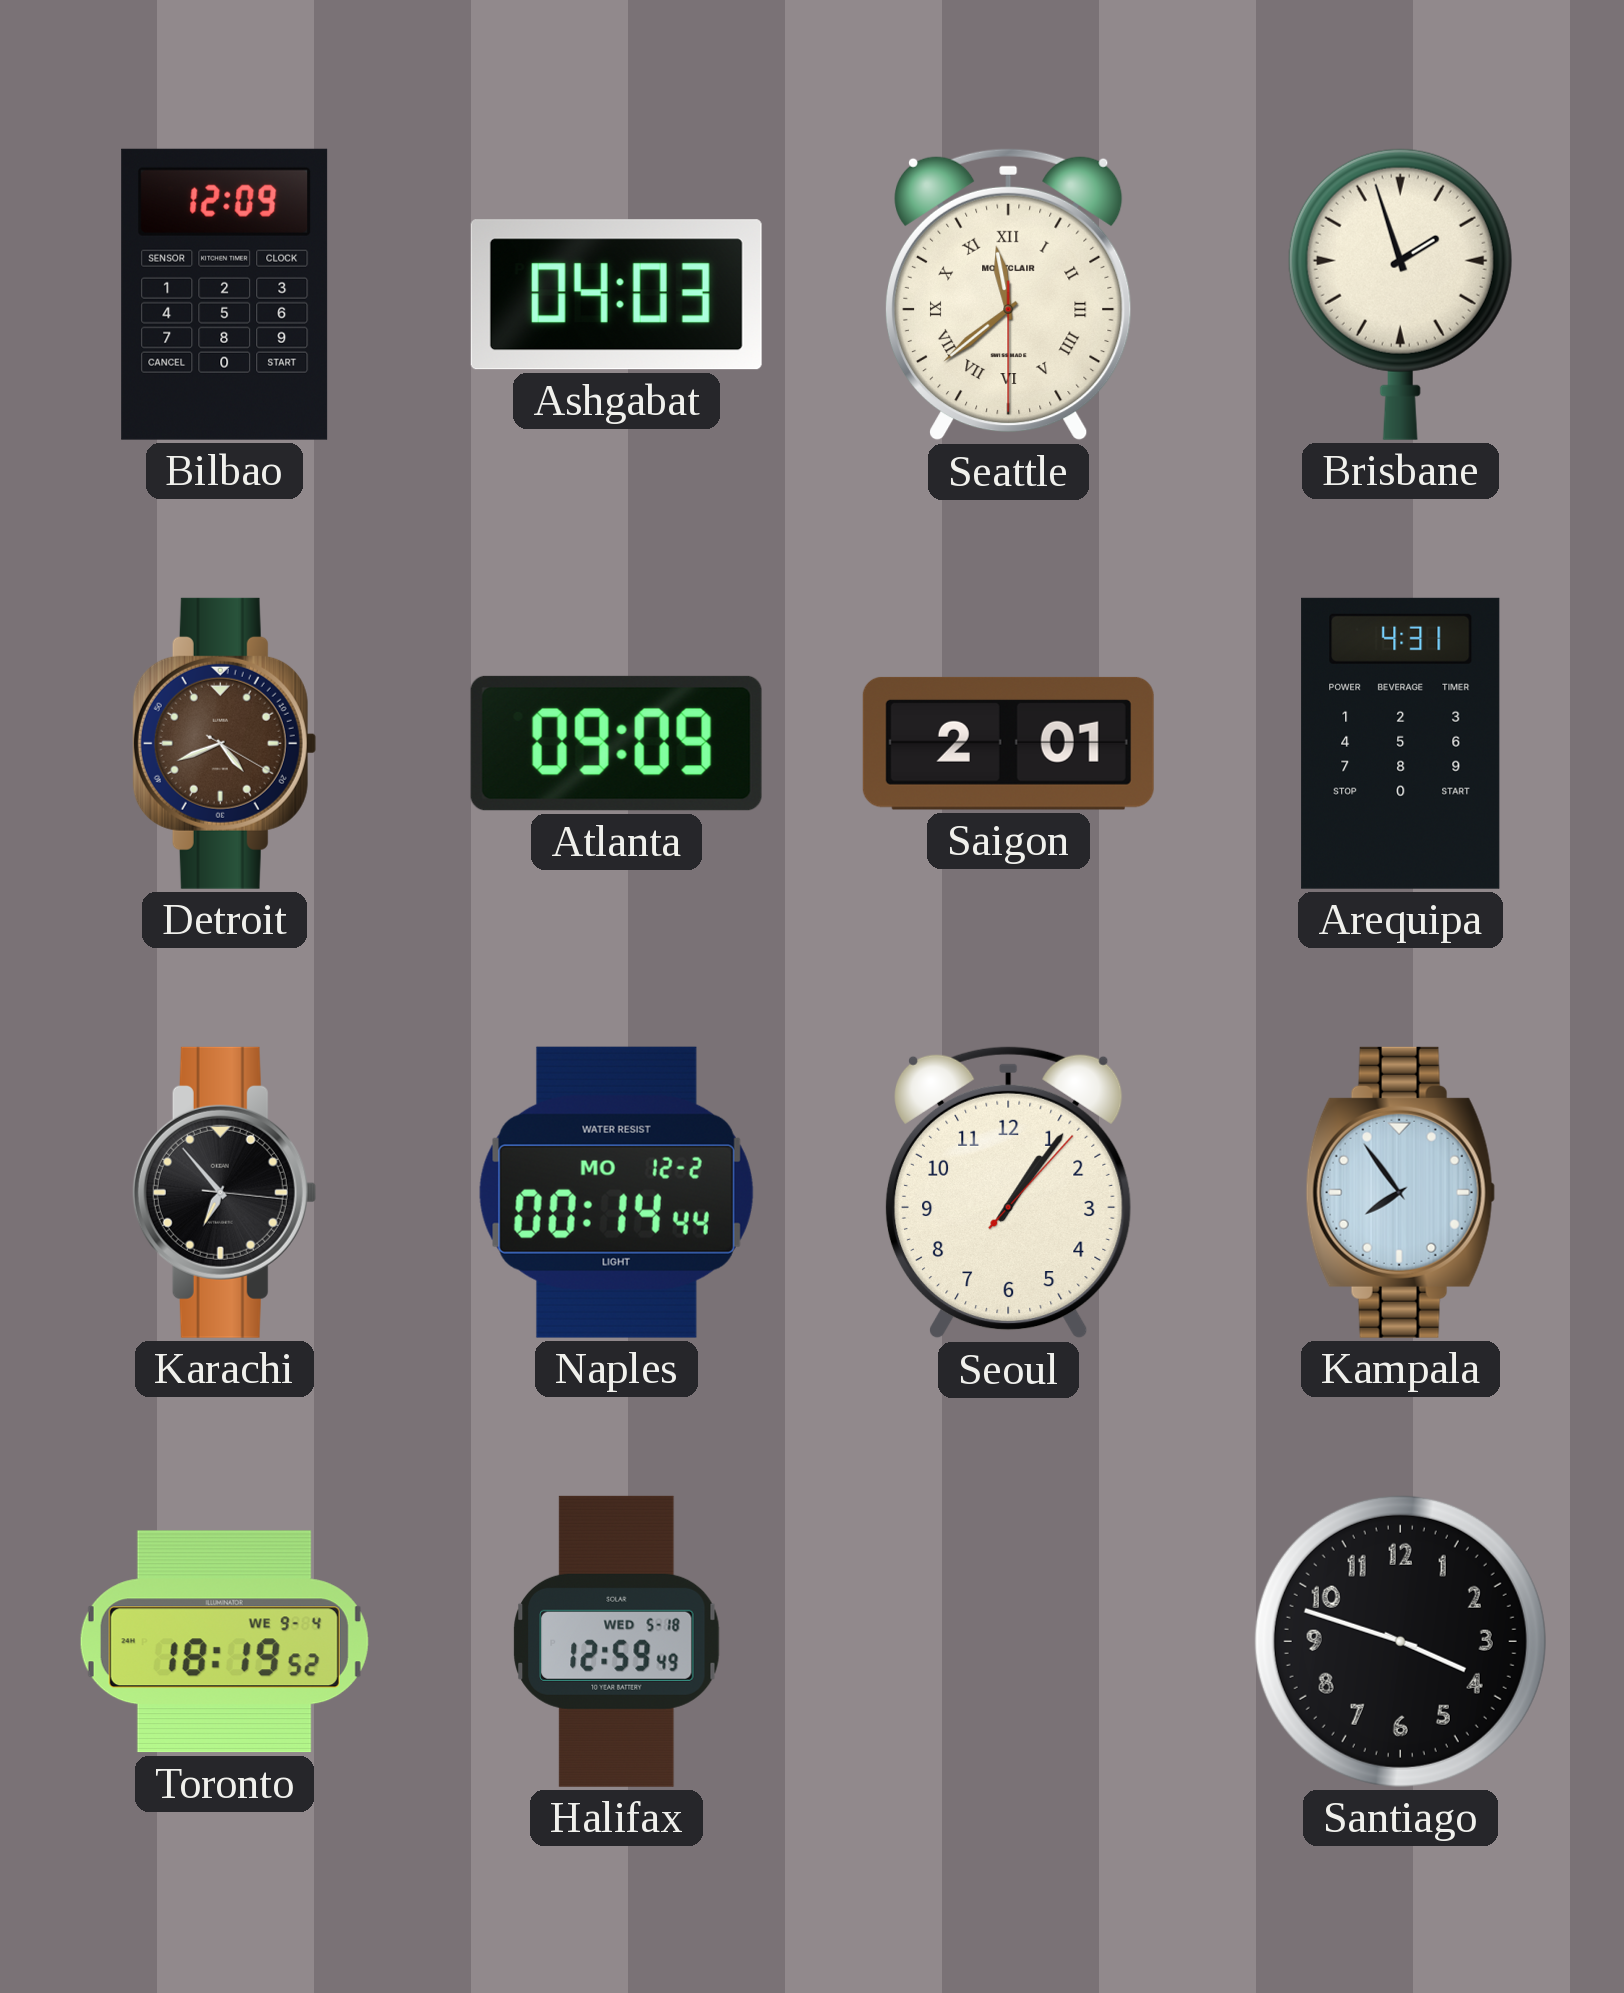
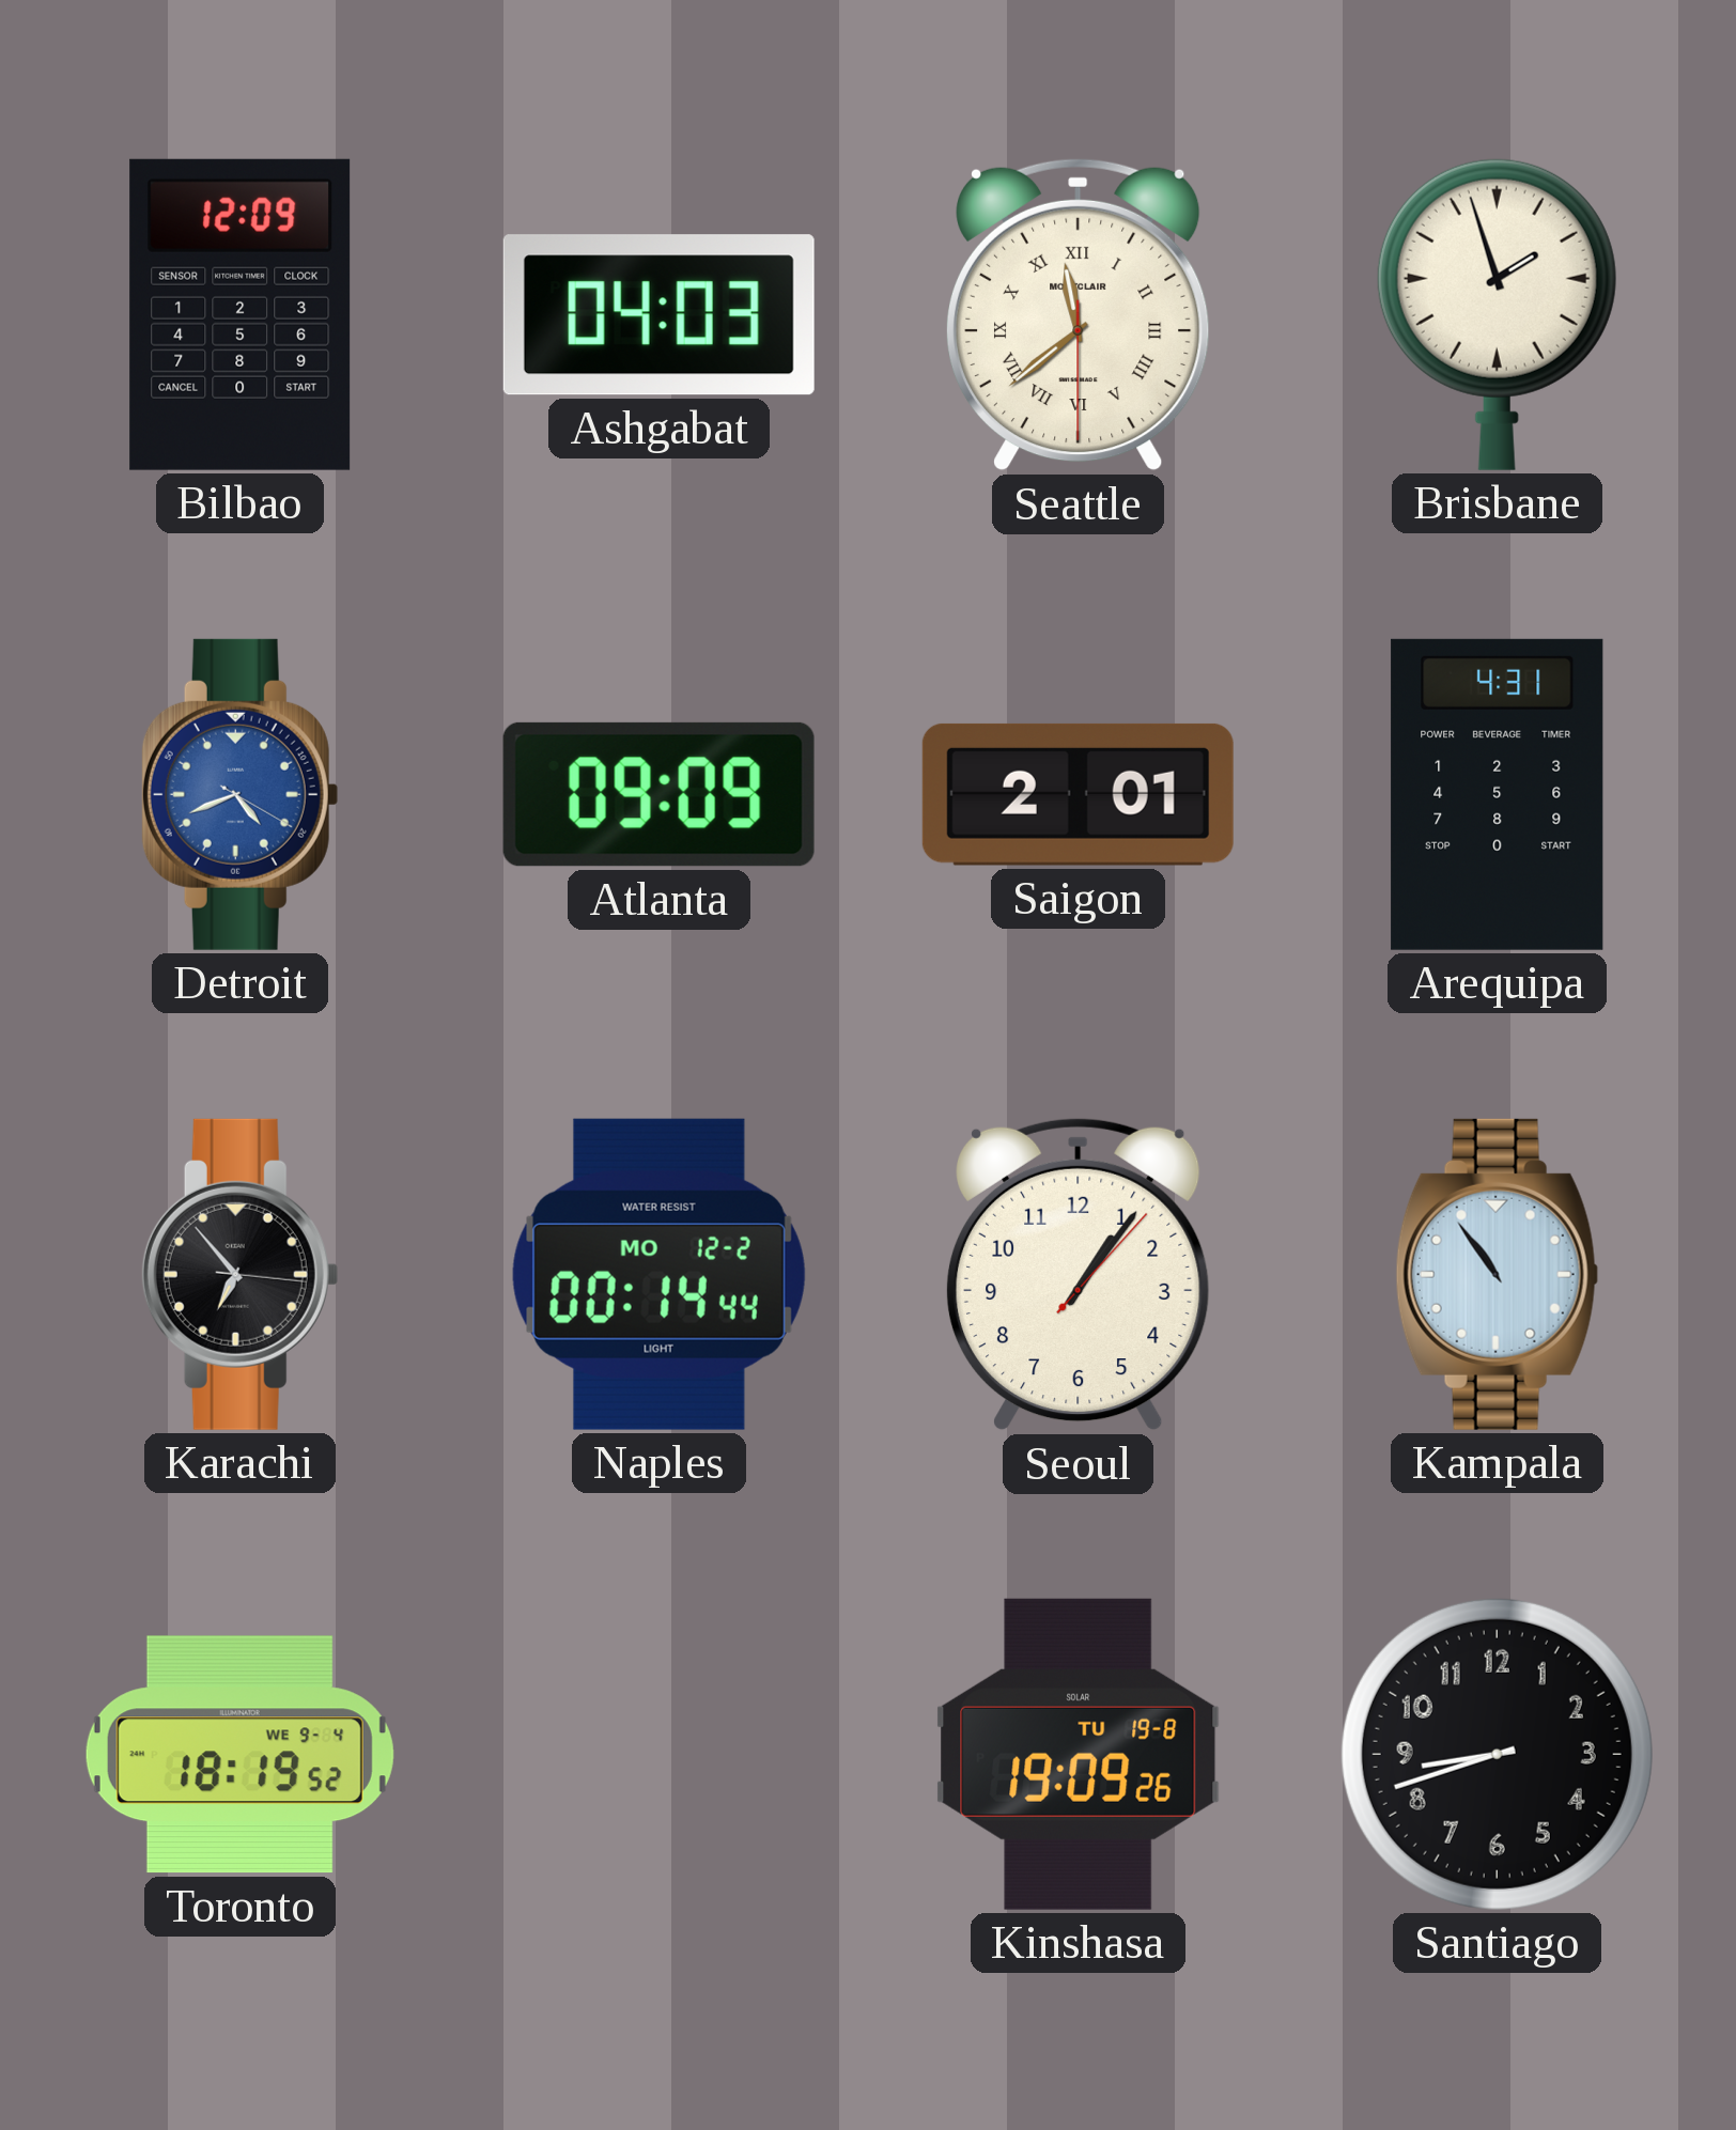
Detroit dial: brown -> blue
Kampala: 7:54 -> 10:54
Halifax: 12:59 -> none
Kinshasa: none -> 19:09
Santiago: 3:48 -> 8:42
